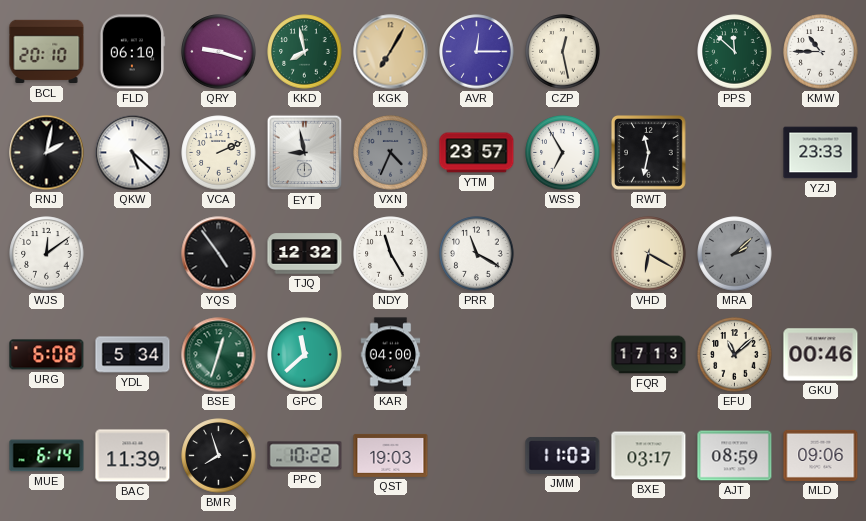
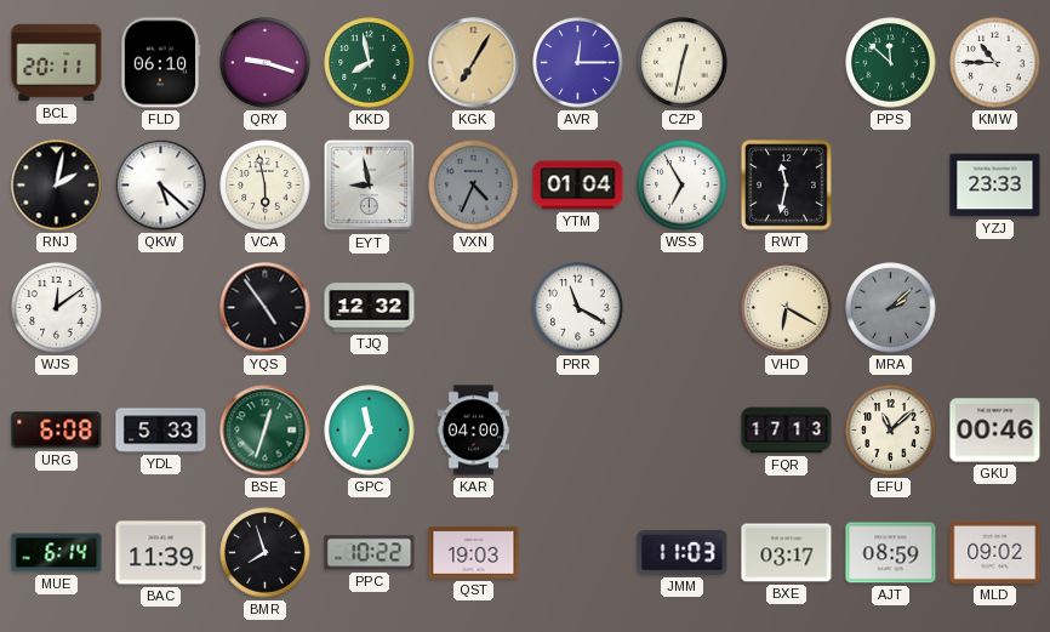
BCL: 20:10 -> 20:11
CZP: 12:28 -> 12:32
VCA: 2:11 -> 5:58
YTM: 23:57 -> 01:04
NDY: 11:25 -> none
YDL: 5:34 -> 5:33
GPC: 11:38 -> 11:35
MLD: 09:06 -> 09:02
